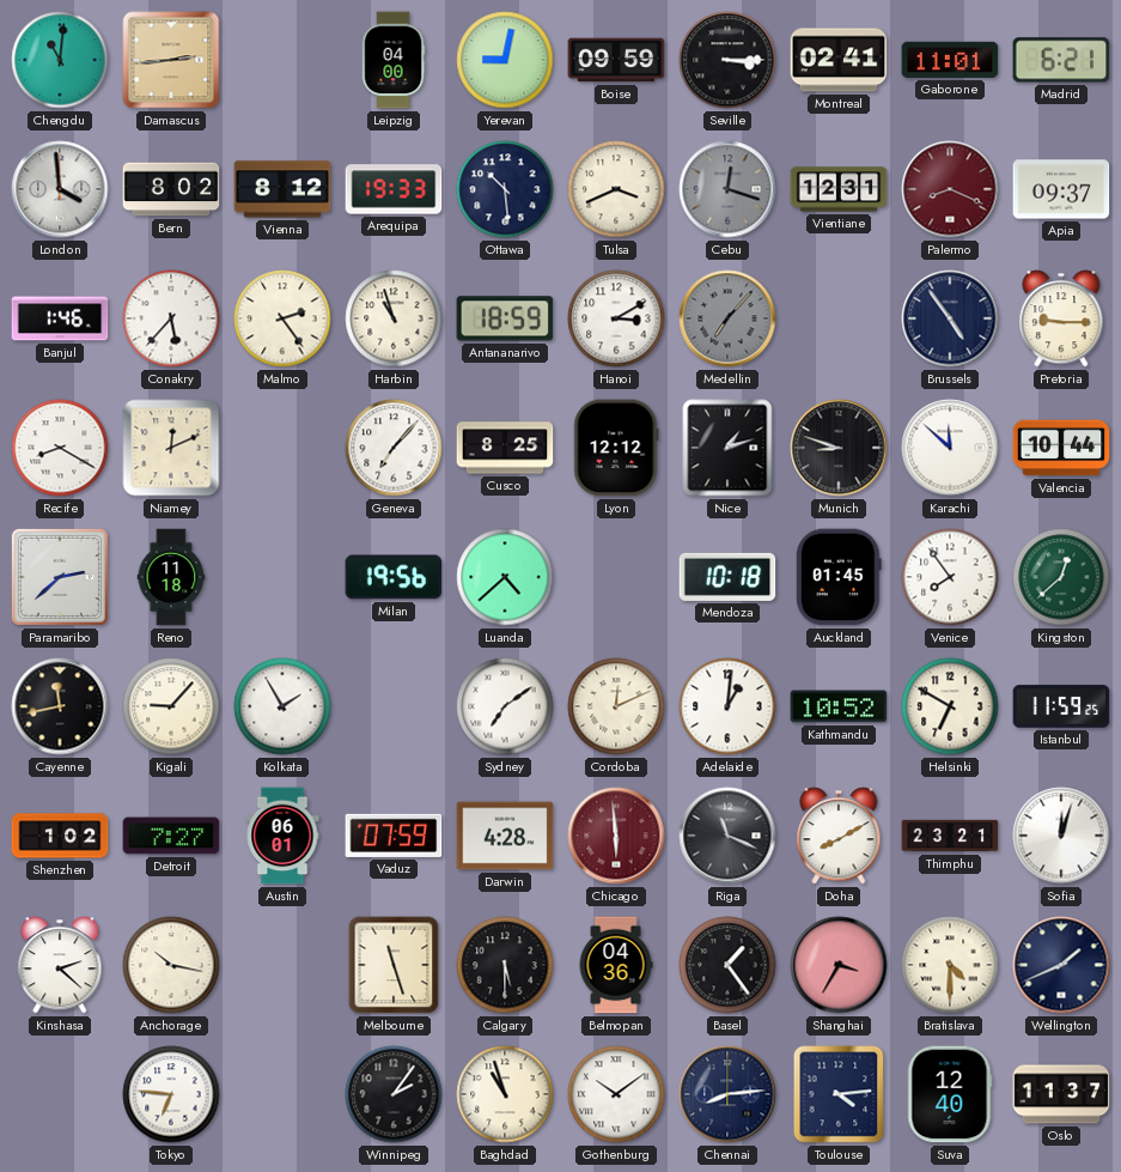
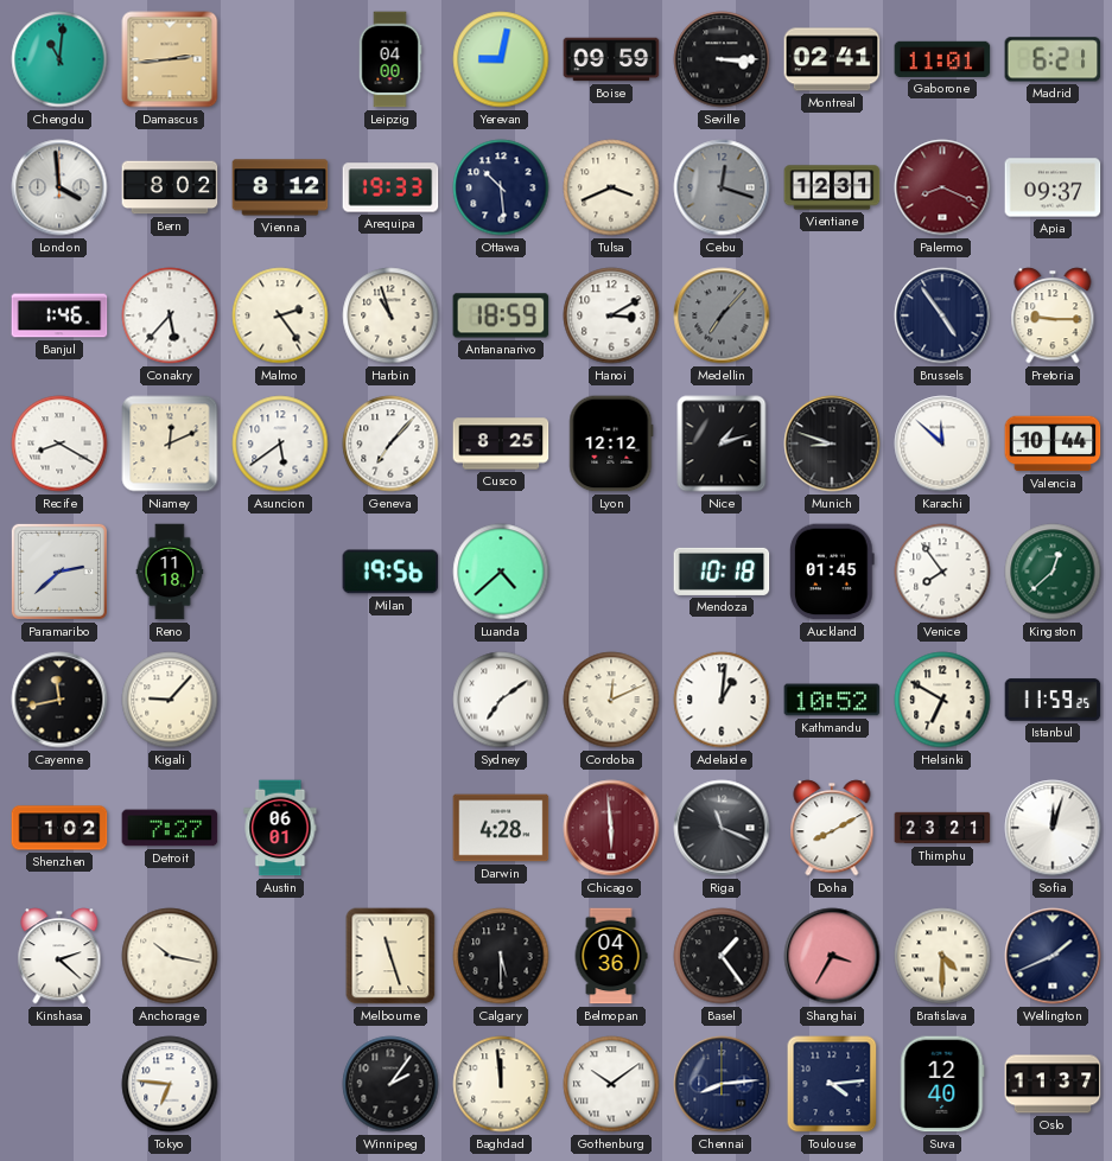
Asuncion: none -> 5:39
Kolkata: 1:55 -> none
Vaduz: 07:59 -> none
Baghdad: 10:57 -> 11:59
